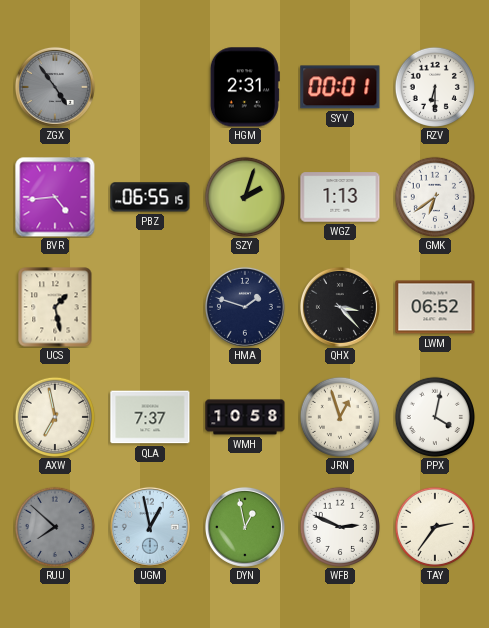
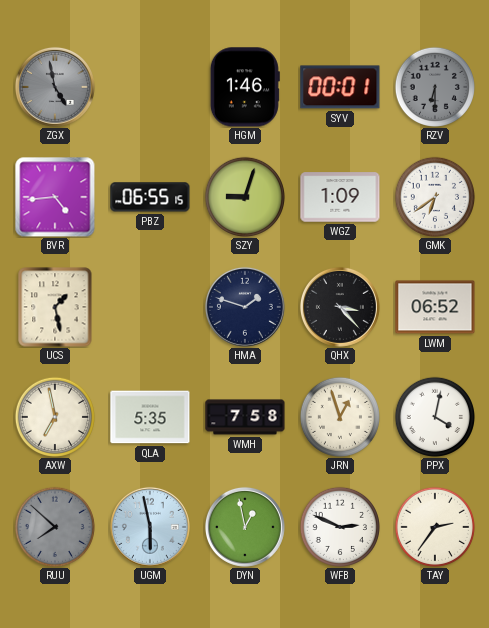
ZGX: 4:54 -> 4:58
HGM: 2:31 -> 1:46
RZV dial: white -> grey
SZY: 2:03 -> 9:03
WGZ: 1:13 -> 1:09
QLA: 7:37 -> 5:35
WMH: 10:58 -> 7:58
UGM: 12:58 -> 5:58
